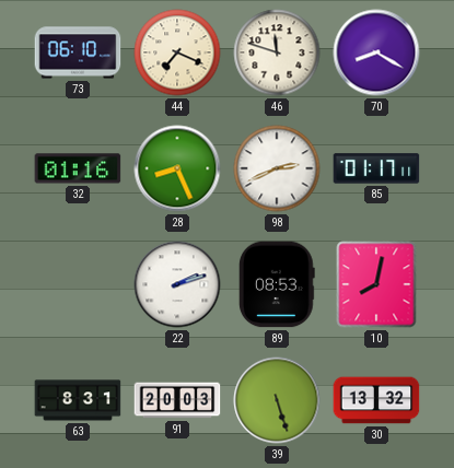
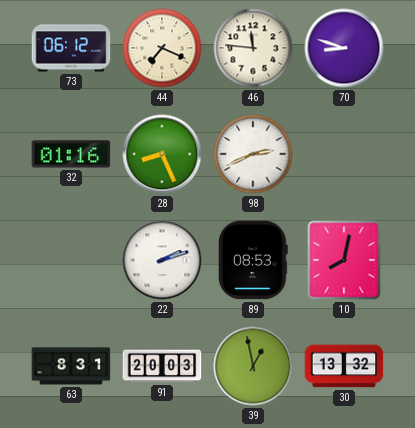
73: 06:10 -> 06:12
46: 11:48 -> 11:46
70: 8:20 -> 8:48
85: 01:17 -> none
39: 5:27 -> 12:58
